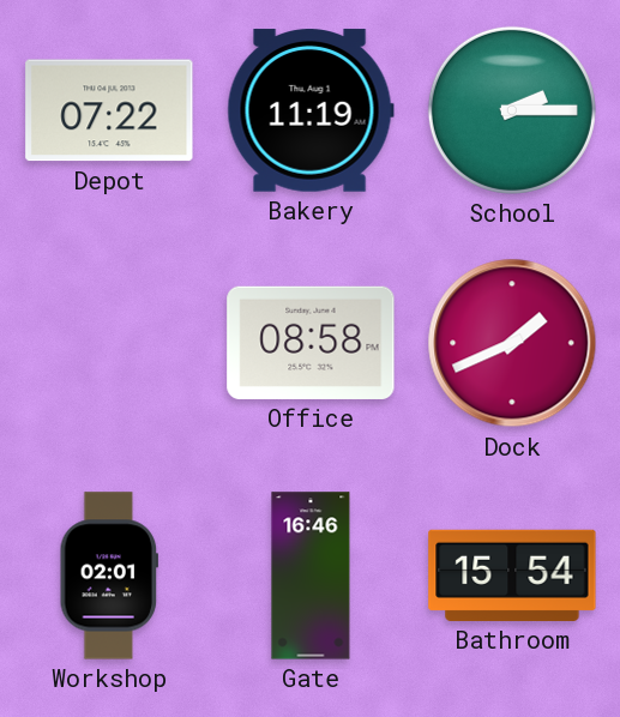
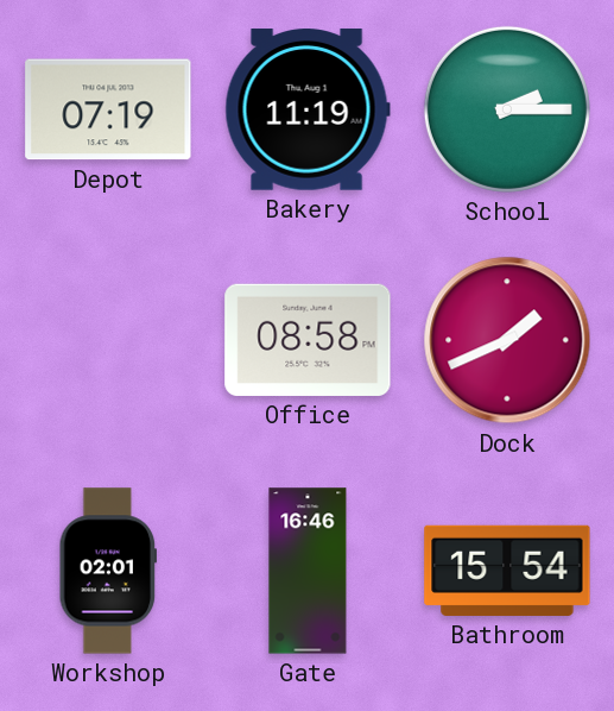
Depot: 07:22 -> 07:19
